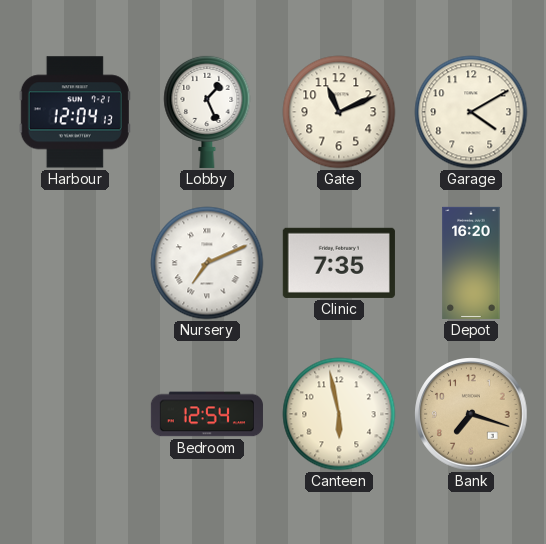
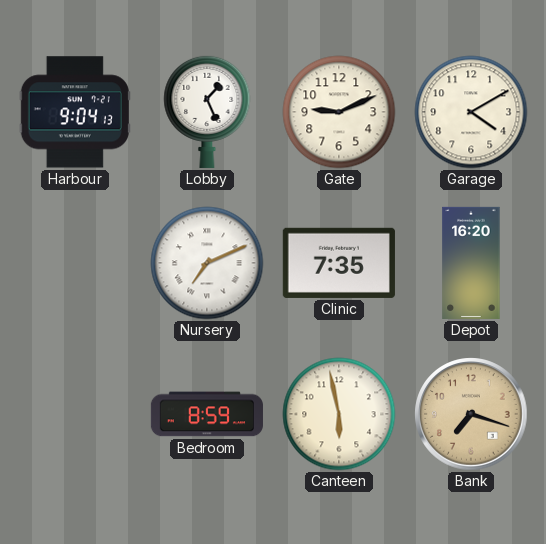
Harbour: 12:04 -> 9:04
Gate: 11:11 -> 9:11
Bedroom: 12:54 -> 8:59
